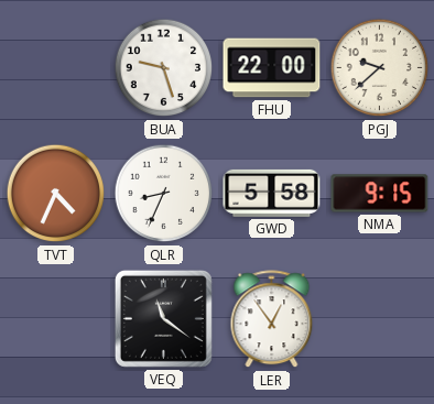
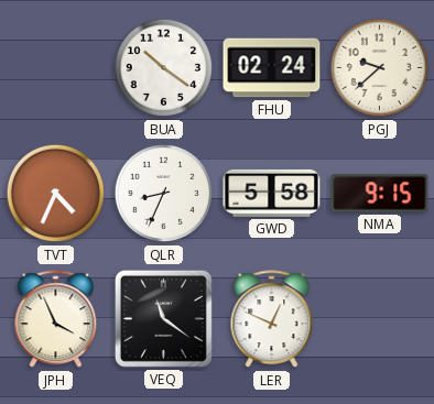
BUA: 9:27 -> 10:21
FHU: 22:00 -> 02:24
JPH: none -> 3:56
LER: 12:54 -> 12:49
